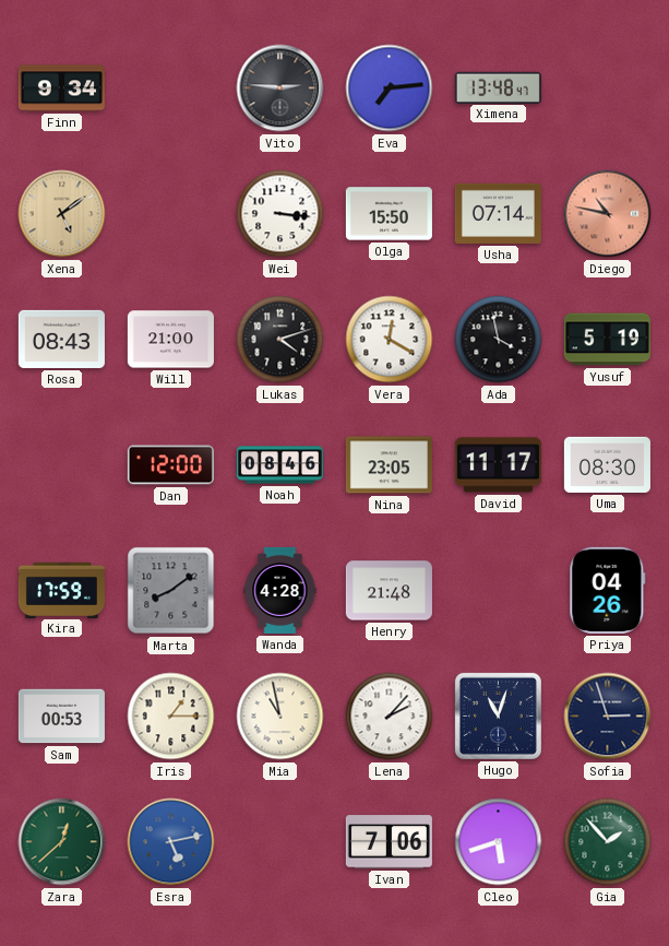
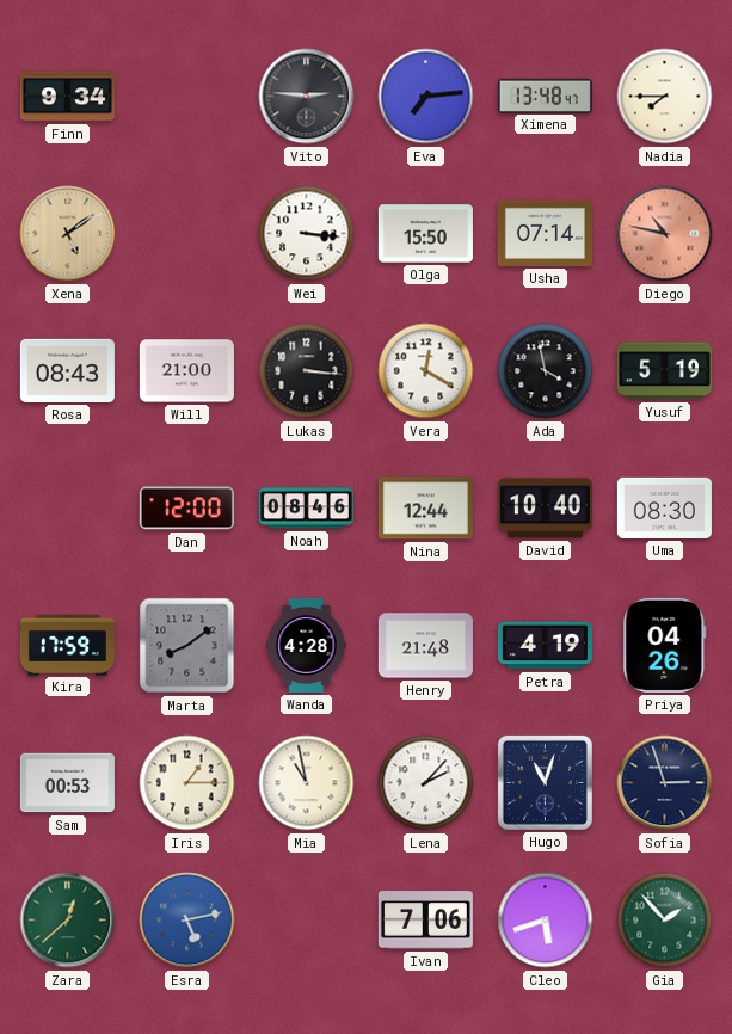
Nadia: none -> 7:45
Lukas: 4:12 -> 3:16
Nina: 23:05 -> 12:44
David: 11:17 -> 10:40
Petra: none -> 4:19
